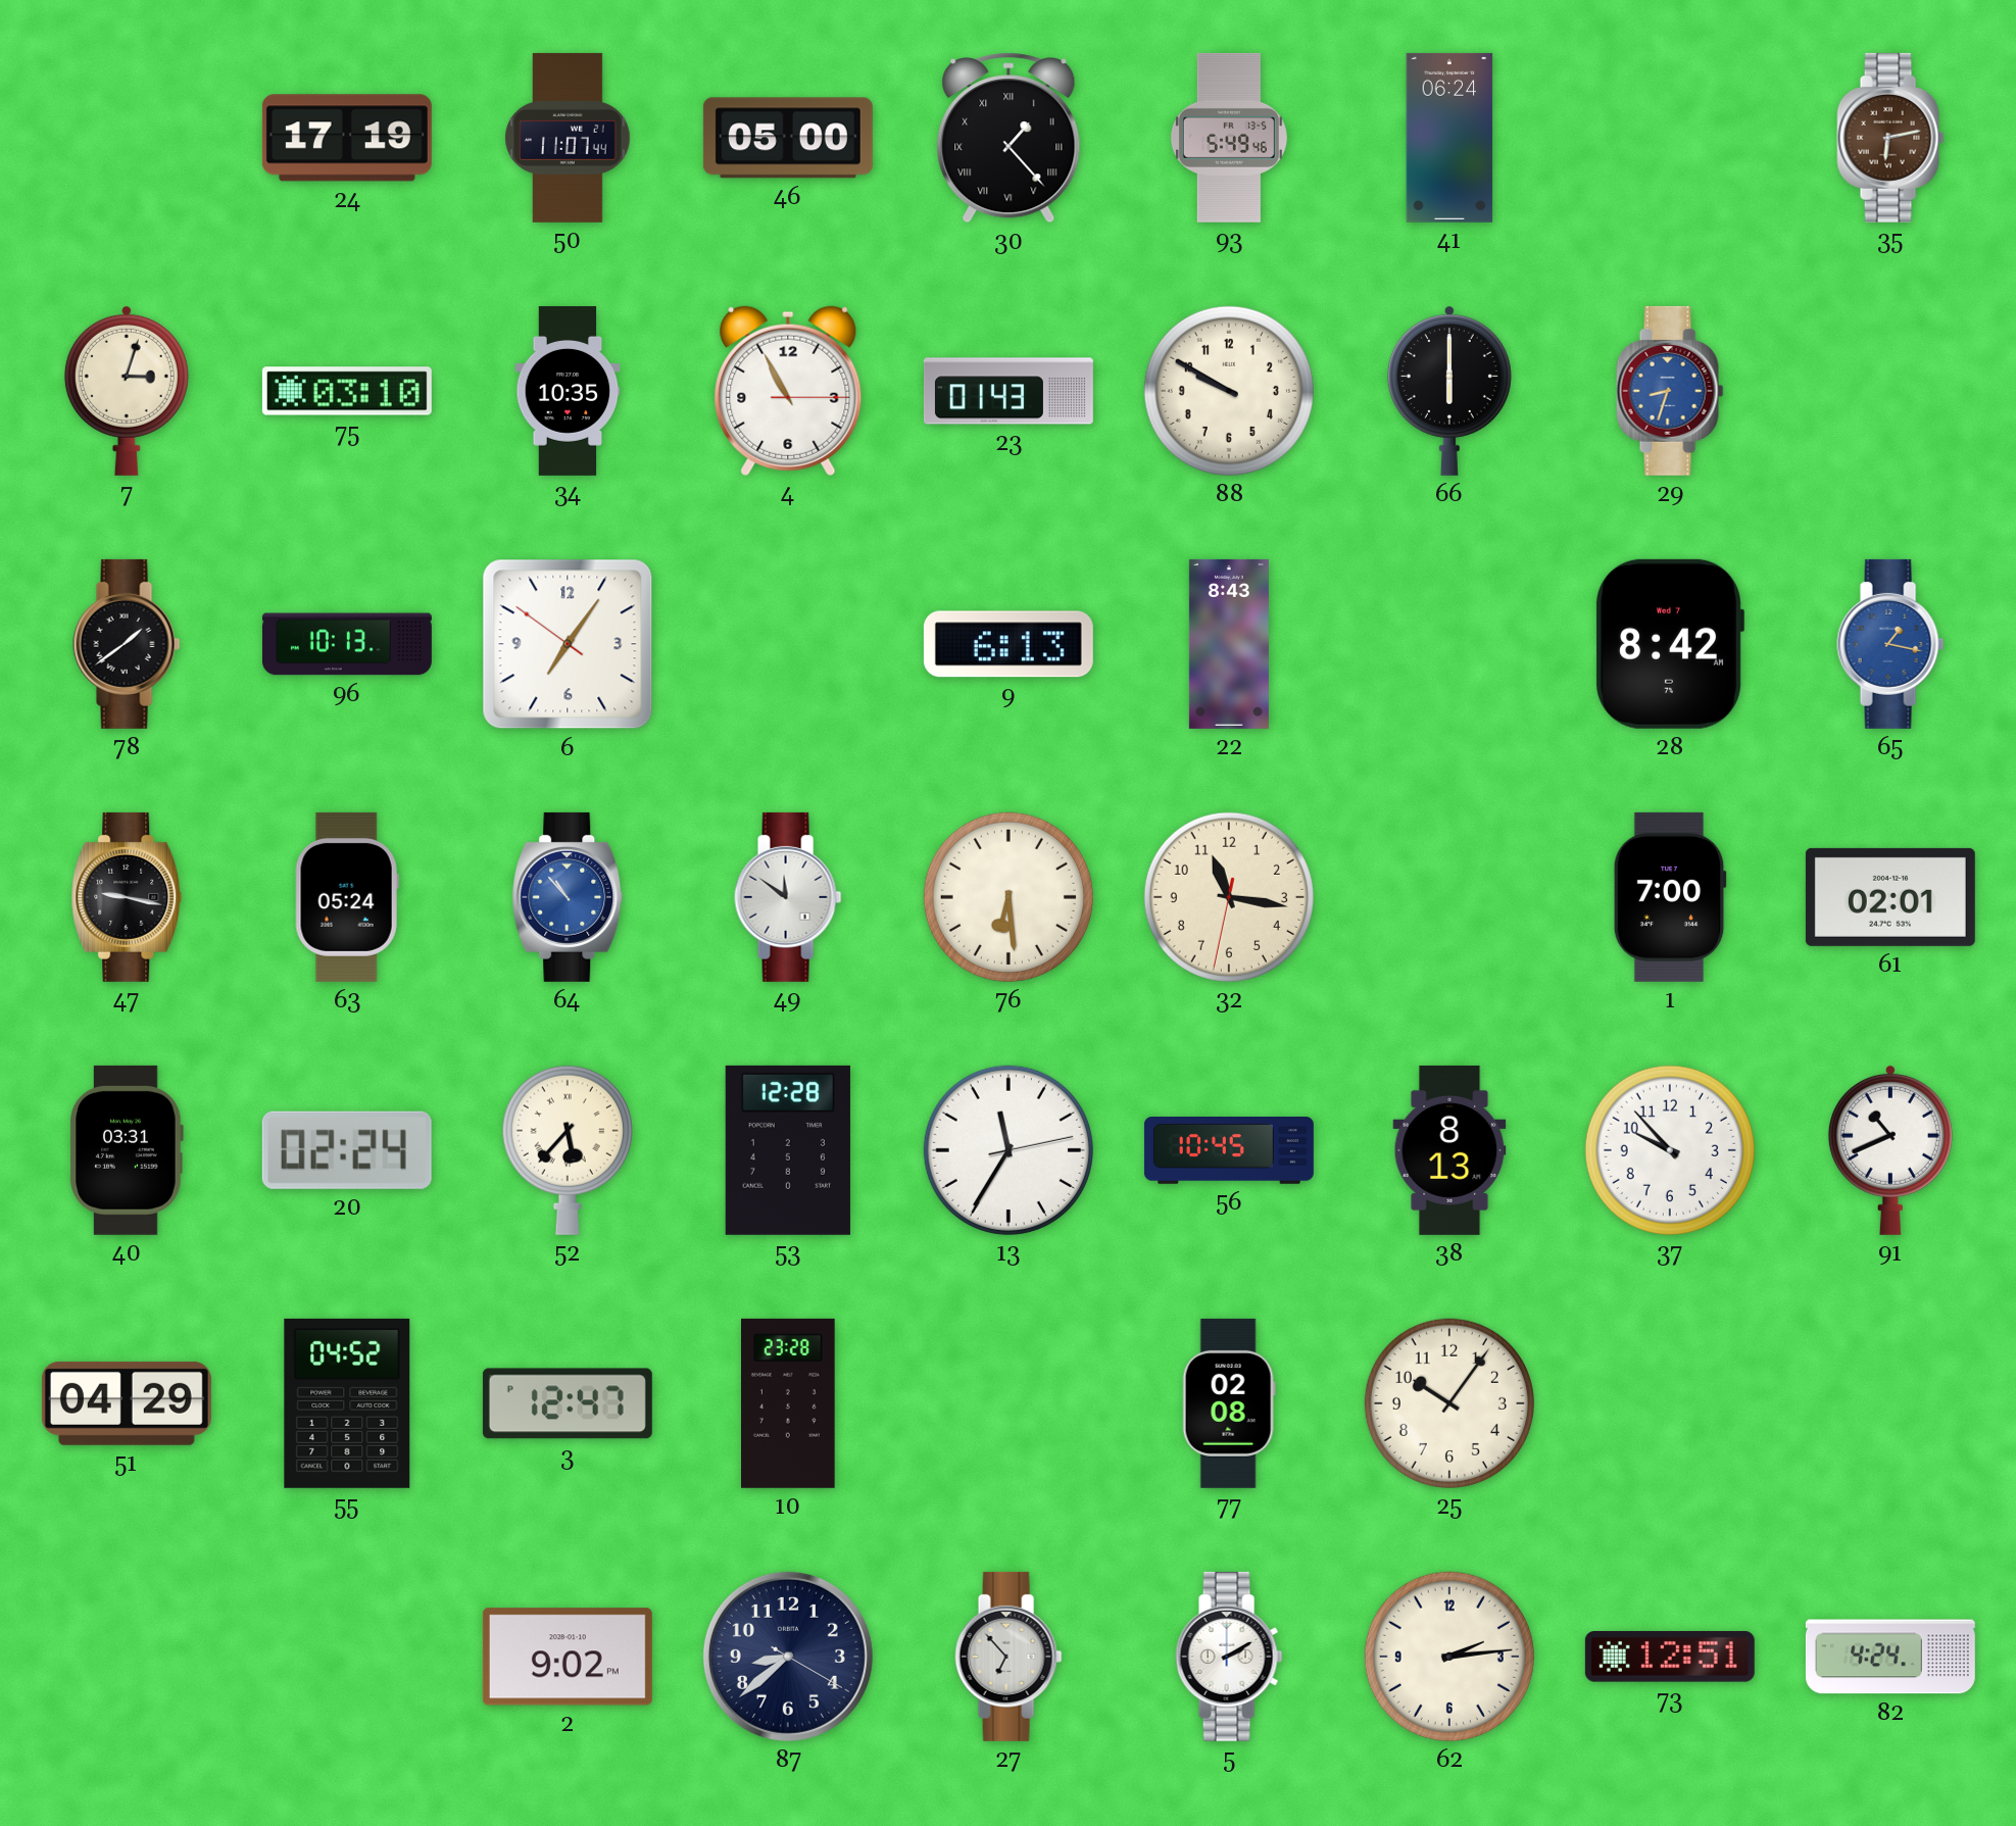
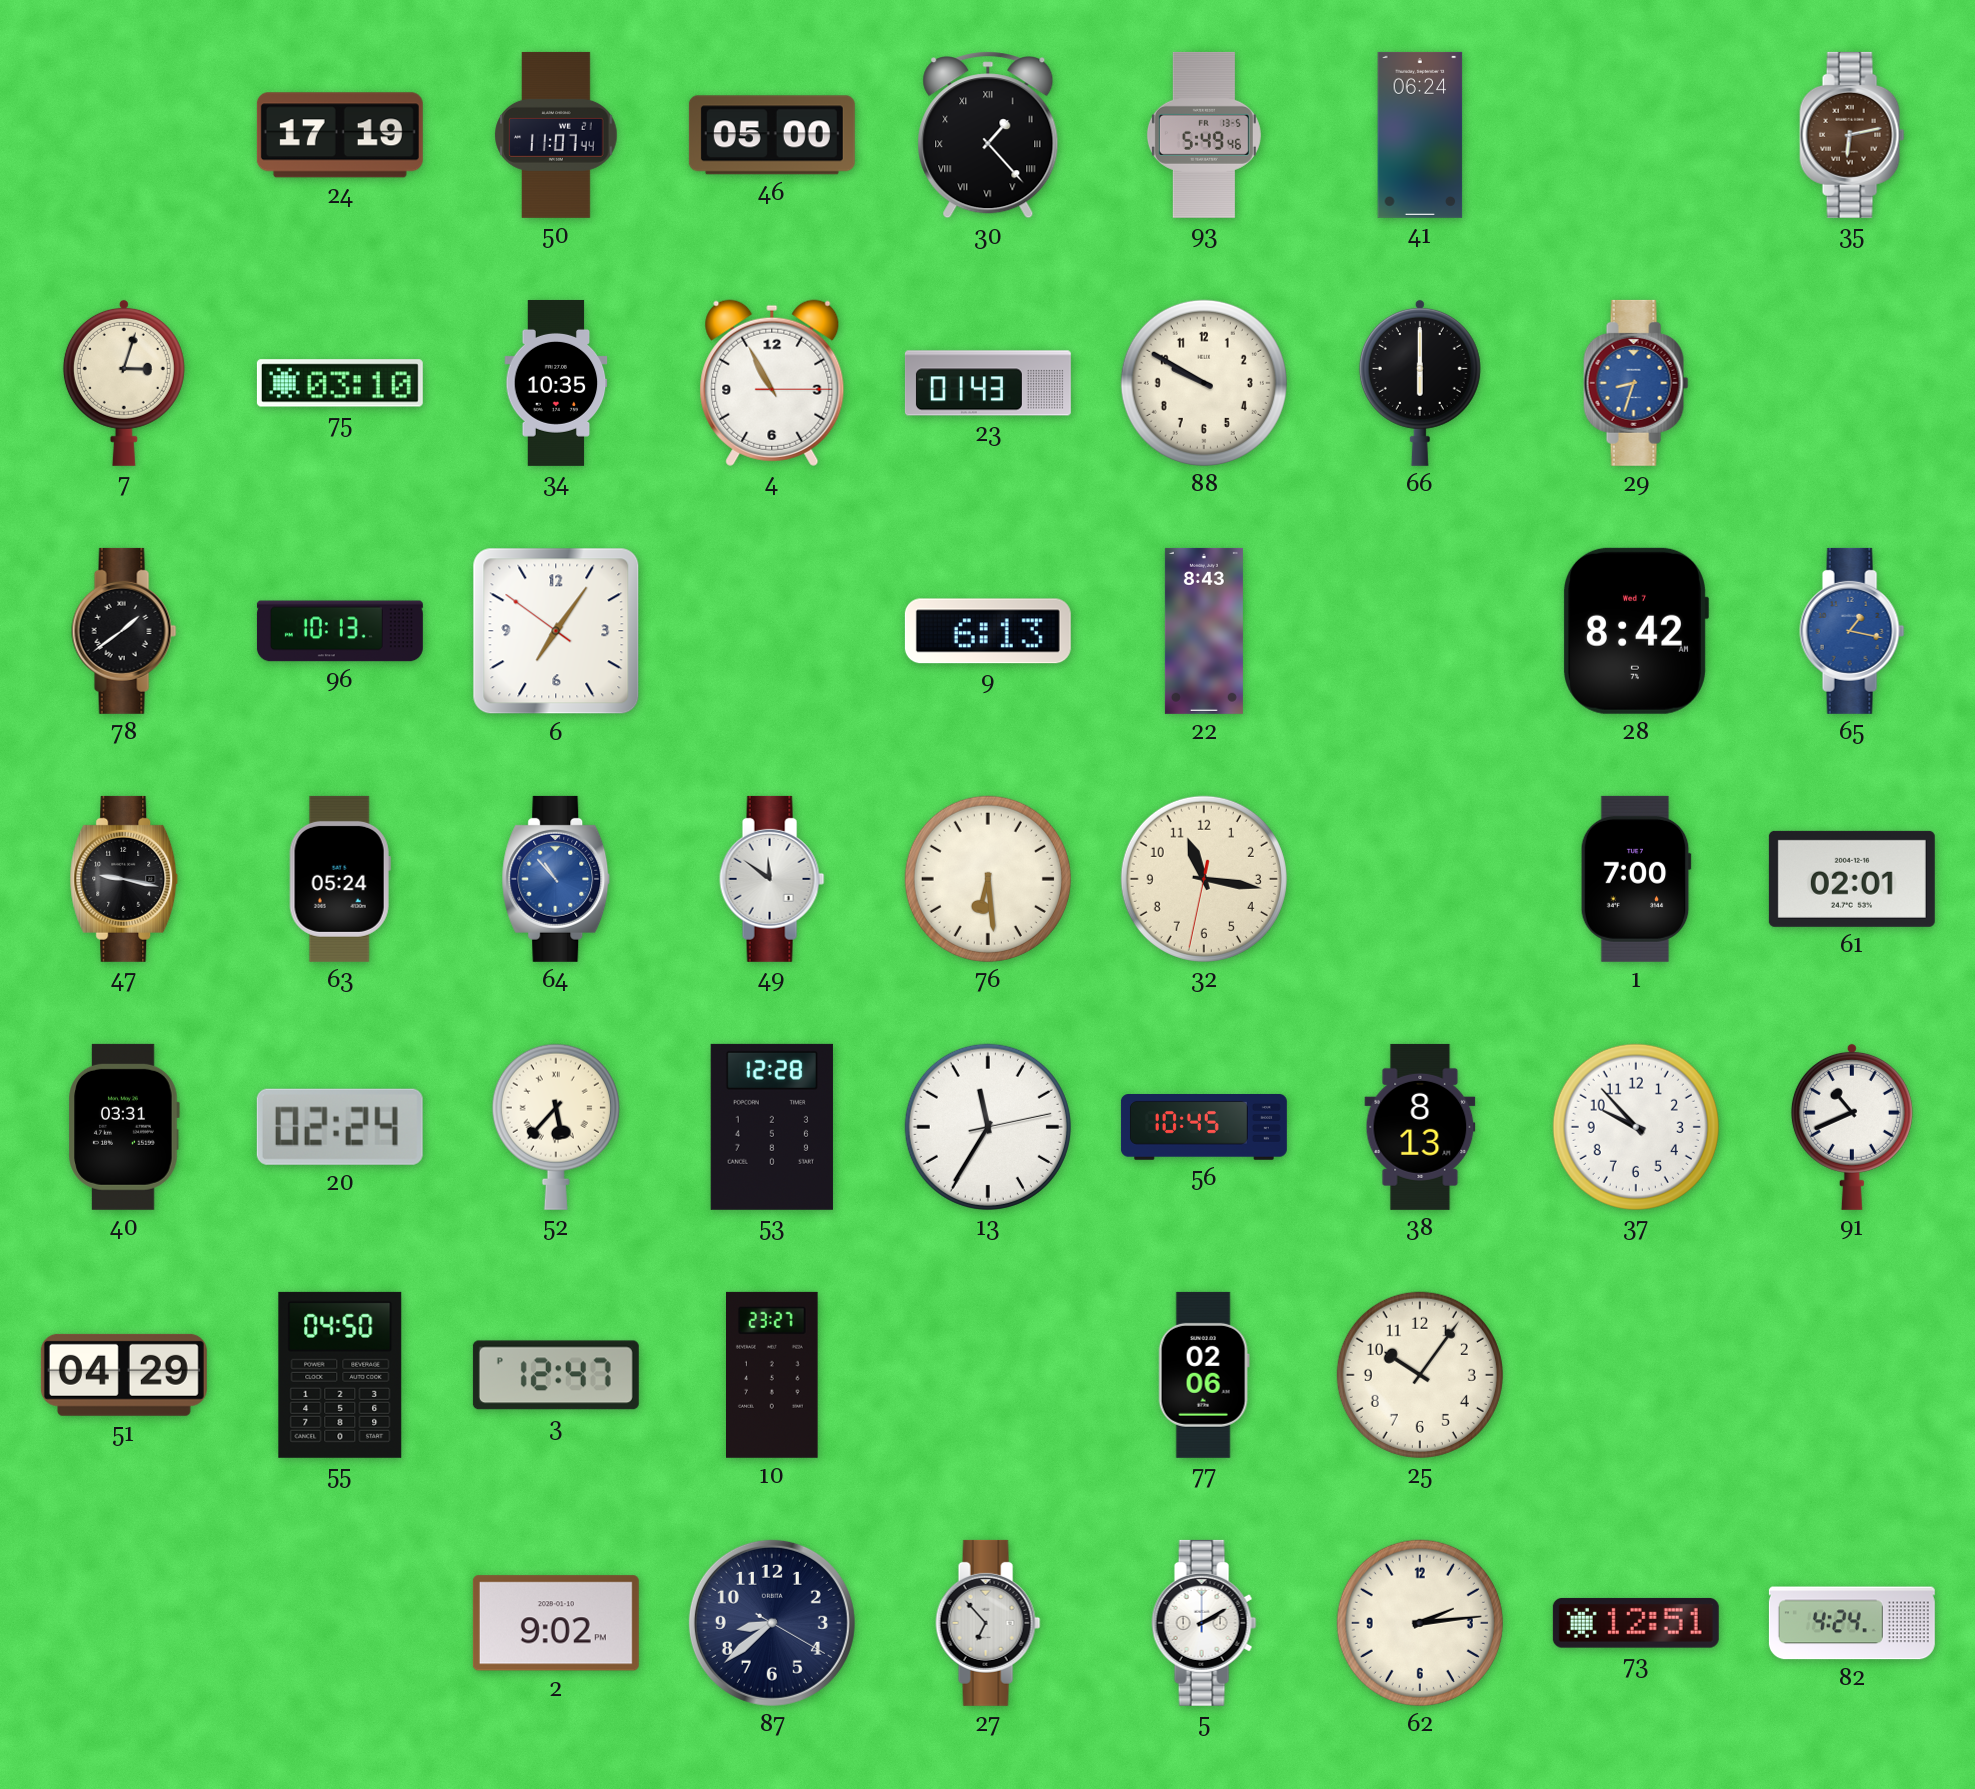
55: 04:52 -> 04:50
10: 23:28 -> 23:27
77: 02:08 -> 02:06
